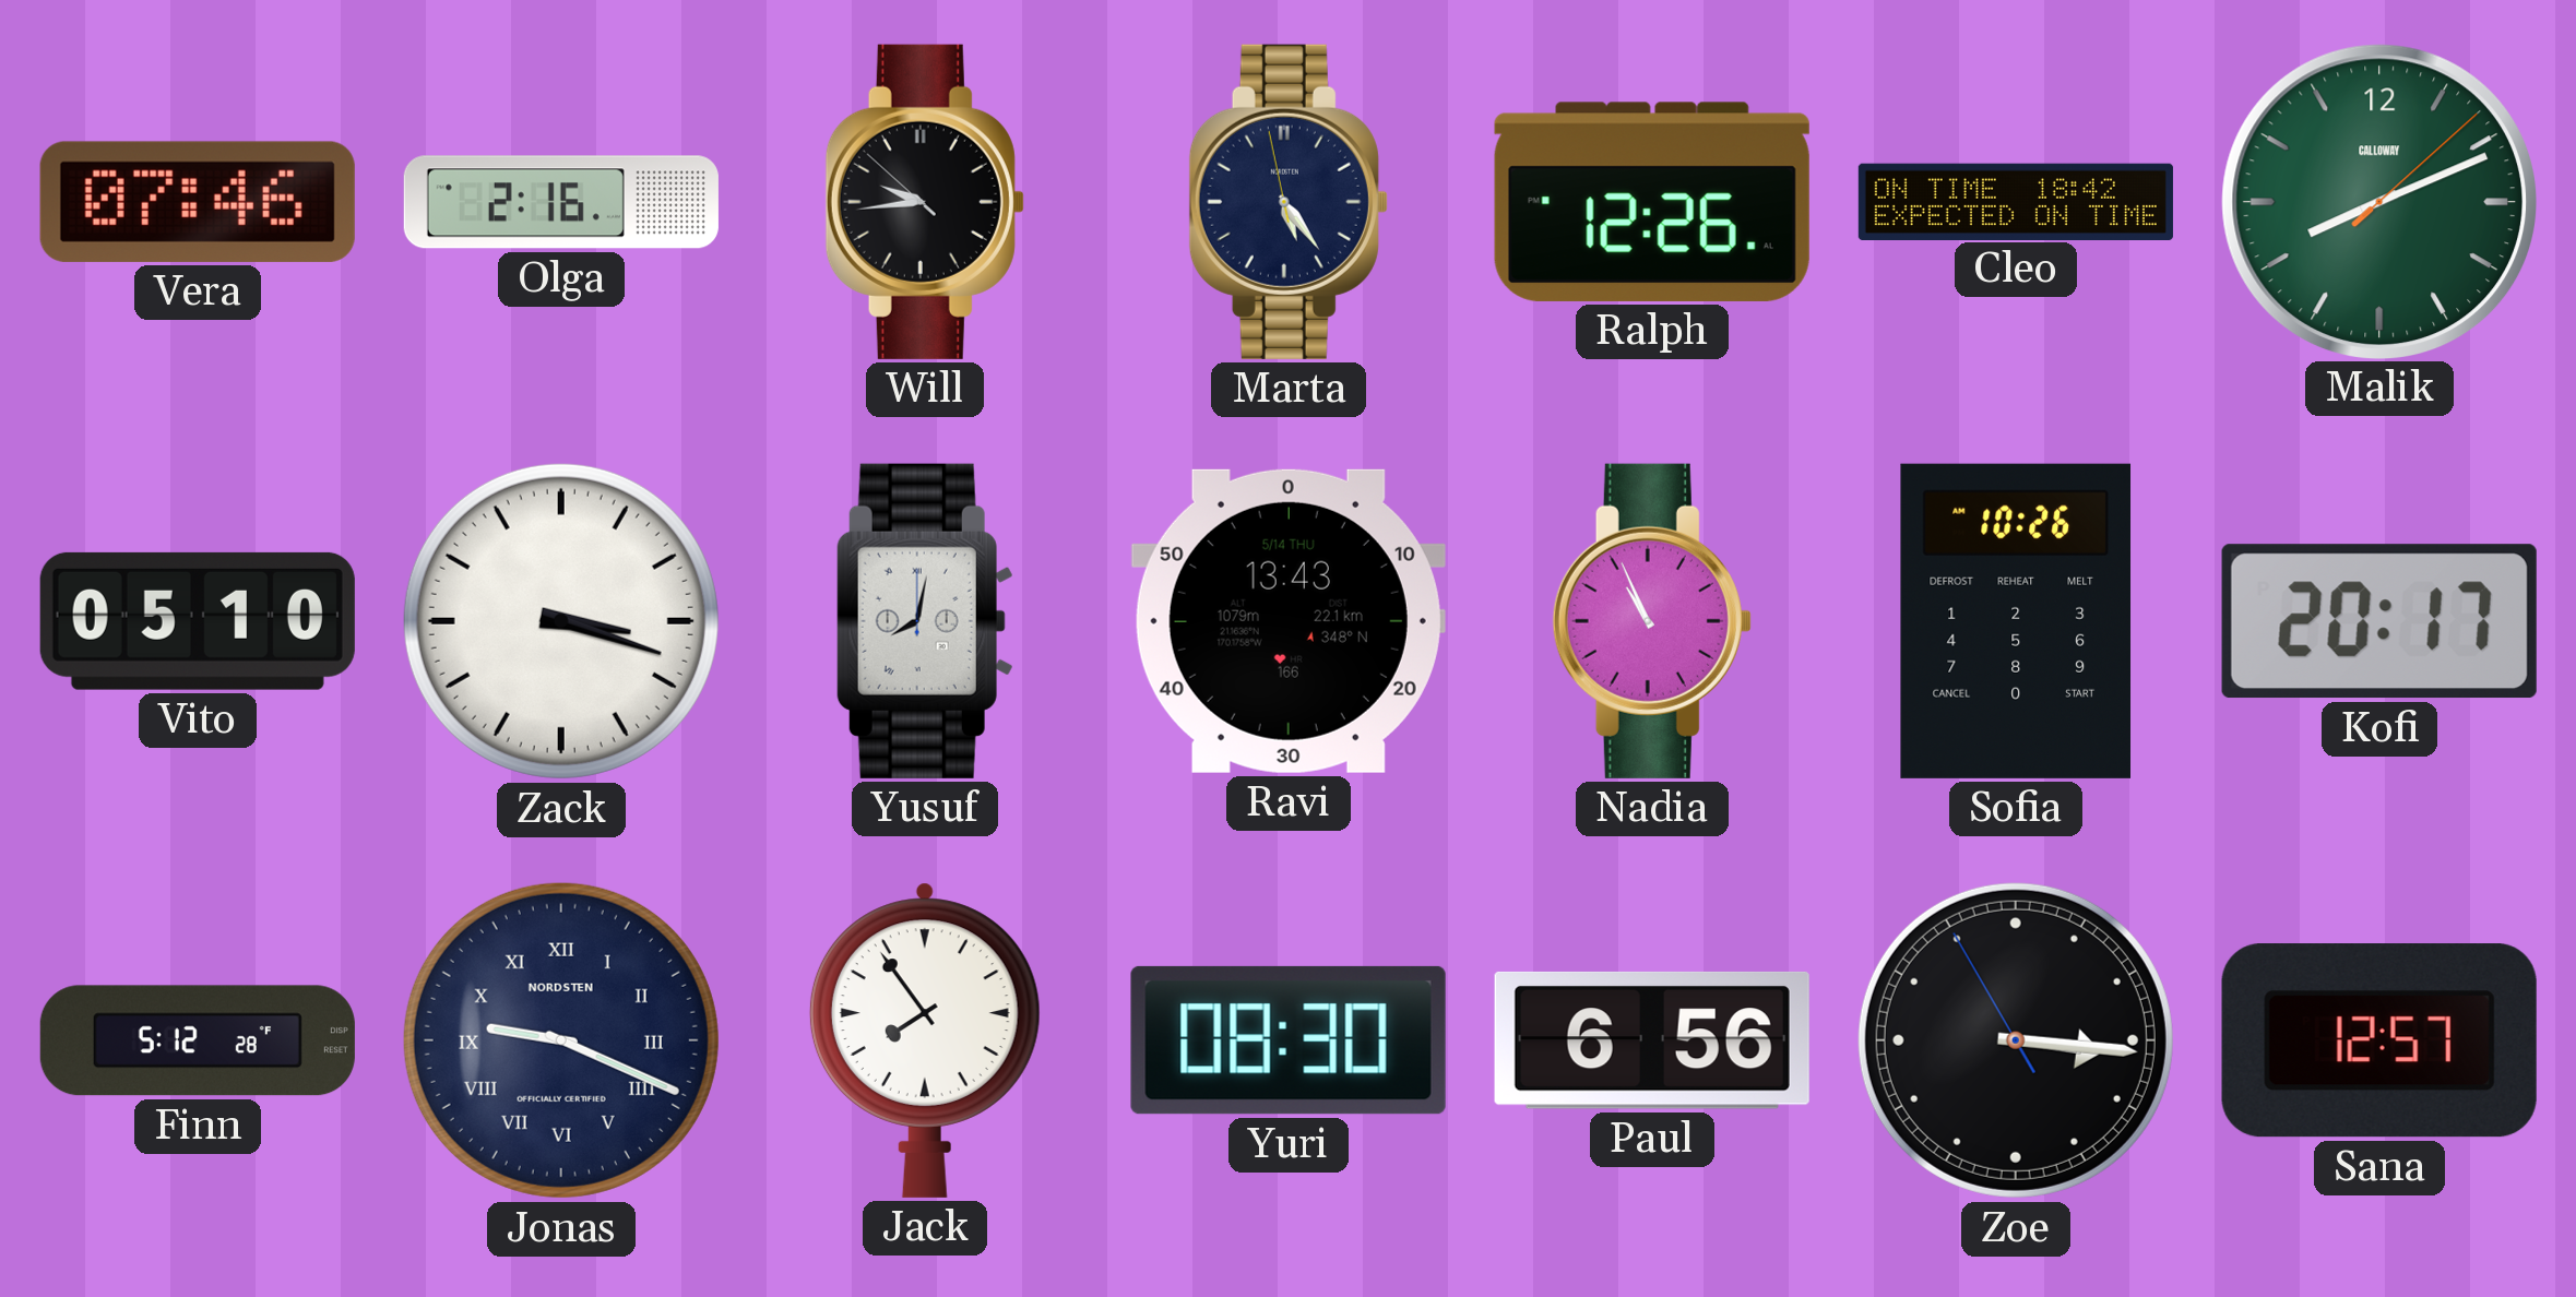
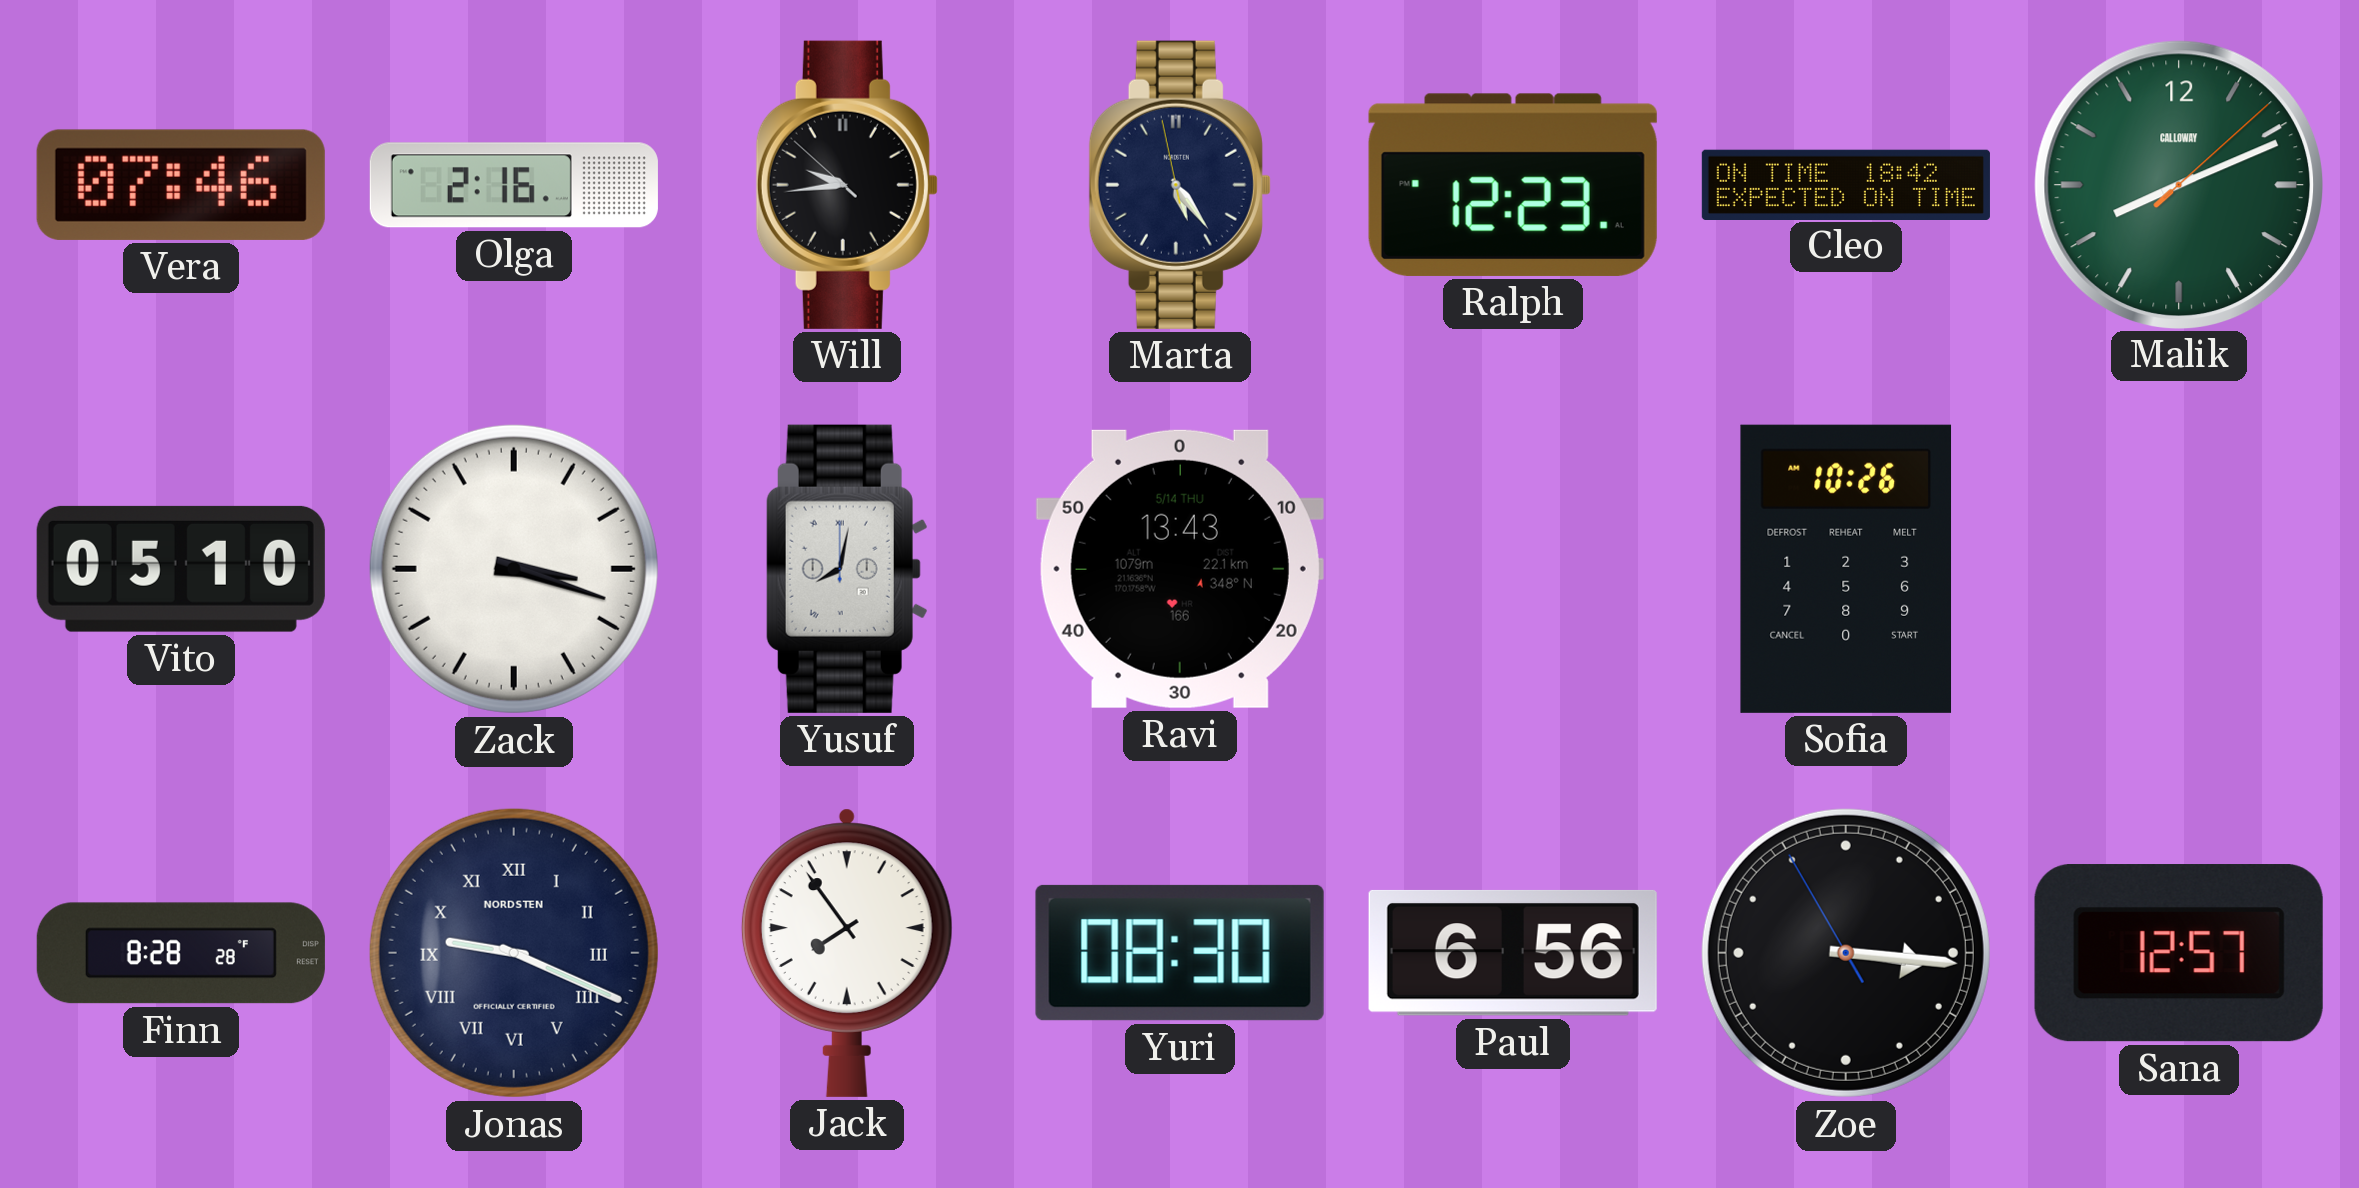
Ralph: 12:26 -> 12:23
Nadia: 10:56 -> none
Kofi: 20:17 -> none
Finn: 5:12 -> 8:28
